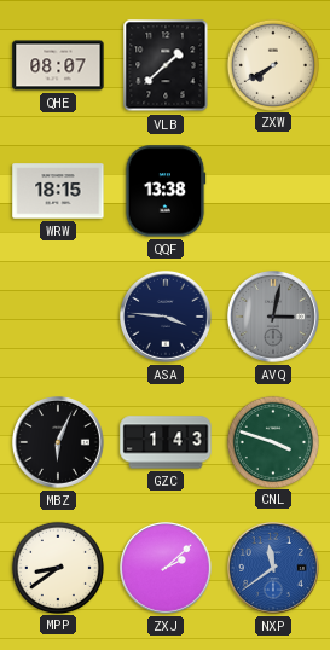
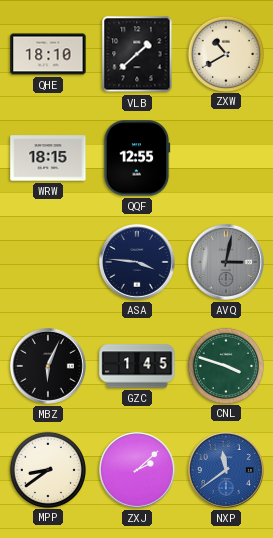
QHE: 08:07 -> 18:10
ZXW: 7:40 -> 10:40
QQF: 13:38 -> 12:55
GZC: 1:43 -> 1:45
